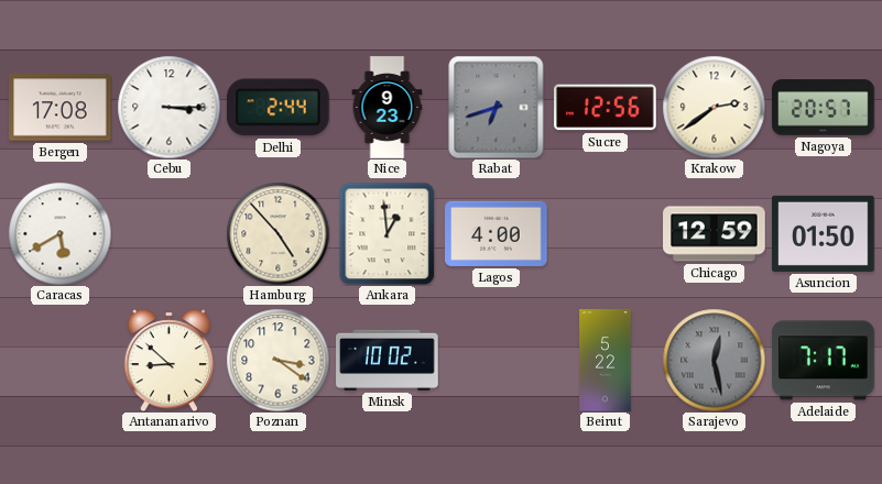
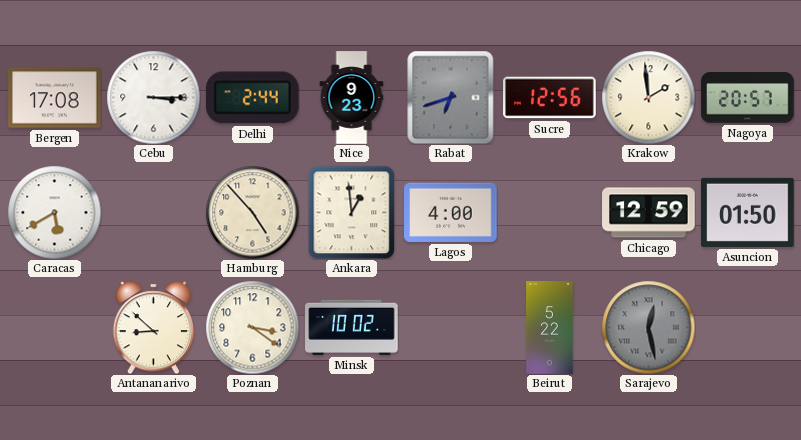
Krakow: 2:39 -> 1:59
Adelaide: 7:17 -> none
